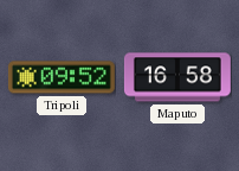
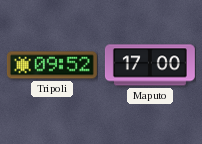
Maputo: 16:58 -> 17:00
